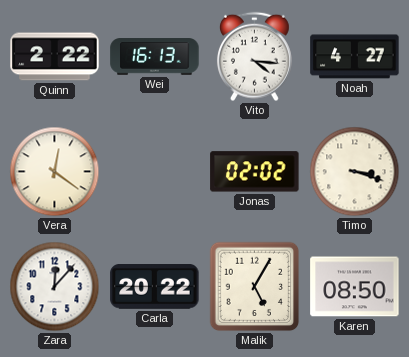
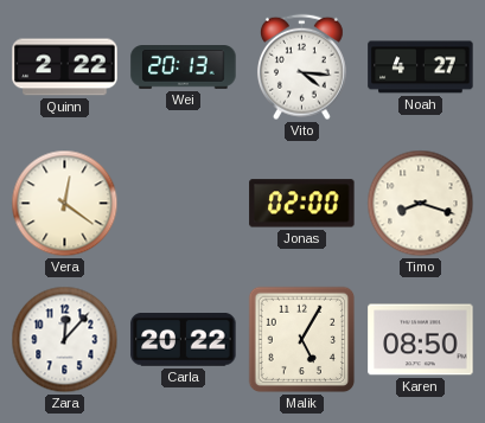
Wei: 16:13 -> 20:13
Jonas: 02:02 -> 02:00
Timo: 3:18 -> 8:18
